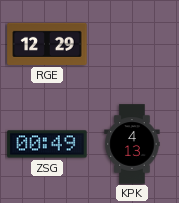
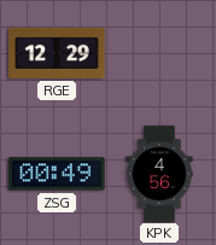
KPK: 4:13 -> 4:56
